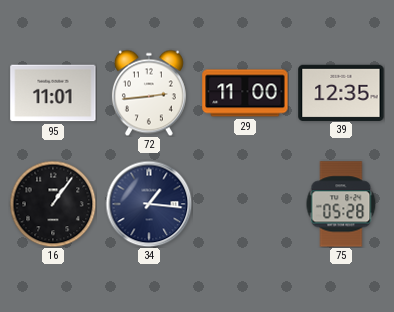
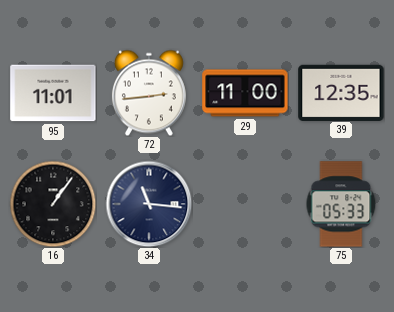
34: 1:16 -> 11:16
75: 05:28 -> 05:33
